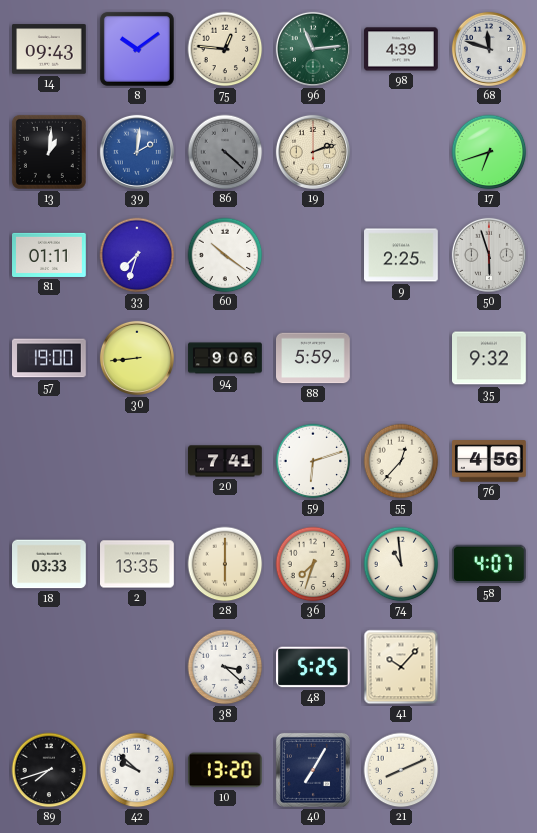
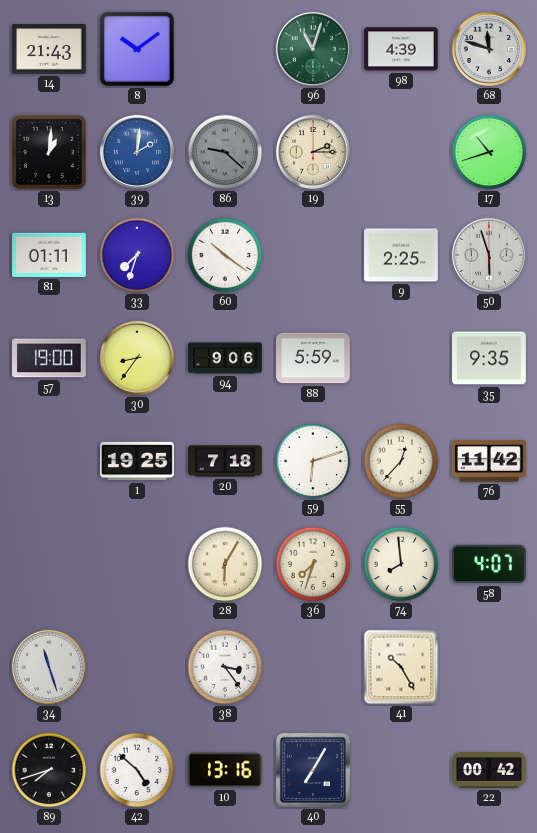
14: 09:43 -> 21:43
75: 12:46 -> none
96: 11:14 -> 11:03
86: 4:22 -> 9:22
19: 2:12 -> 2:15
17: 6:42 -> 10:42
30: 8:44 -> 8:36
35: 9:32 -> 9:35
1: none -> 19:25
20: 7:41 -> 7:18
76: 4:56 -> 11:42
18: 03:33 -> none
2: 13:35 -> none
28: 6:00 -> 6:05
74: 10:59 -> 7:59
34: none -> 11:27
38: 3:22 -> 3:24
48: 5:25 -> none
41: 10:07 -> 10:25
42: 9:52 -> 4:52
10: 13:20 -> 13:16
21: 8:11 -> none
22: none -> 00:42
